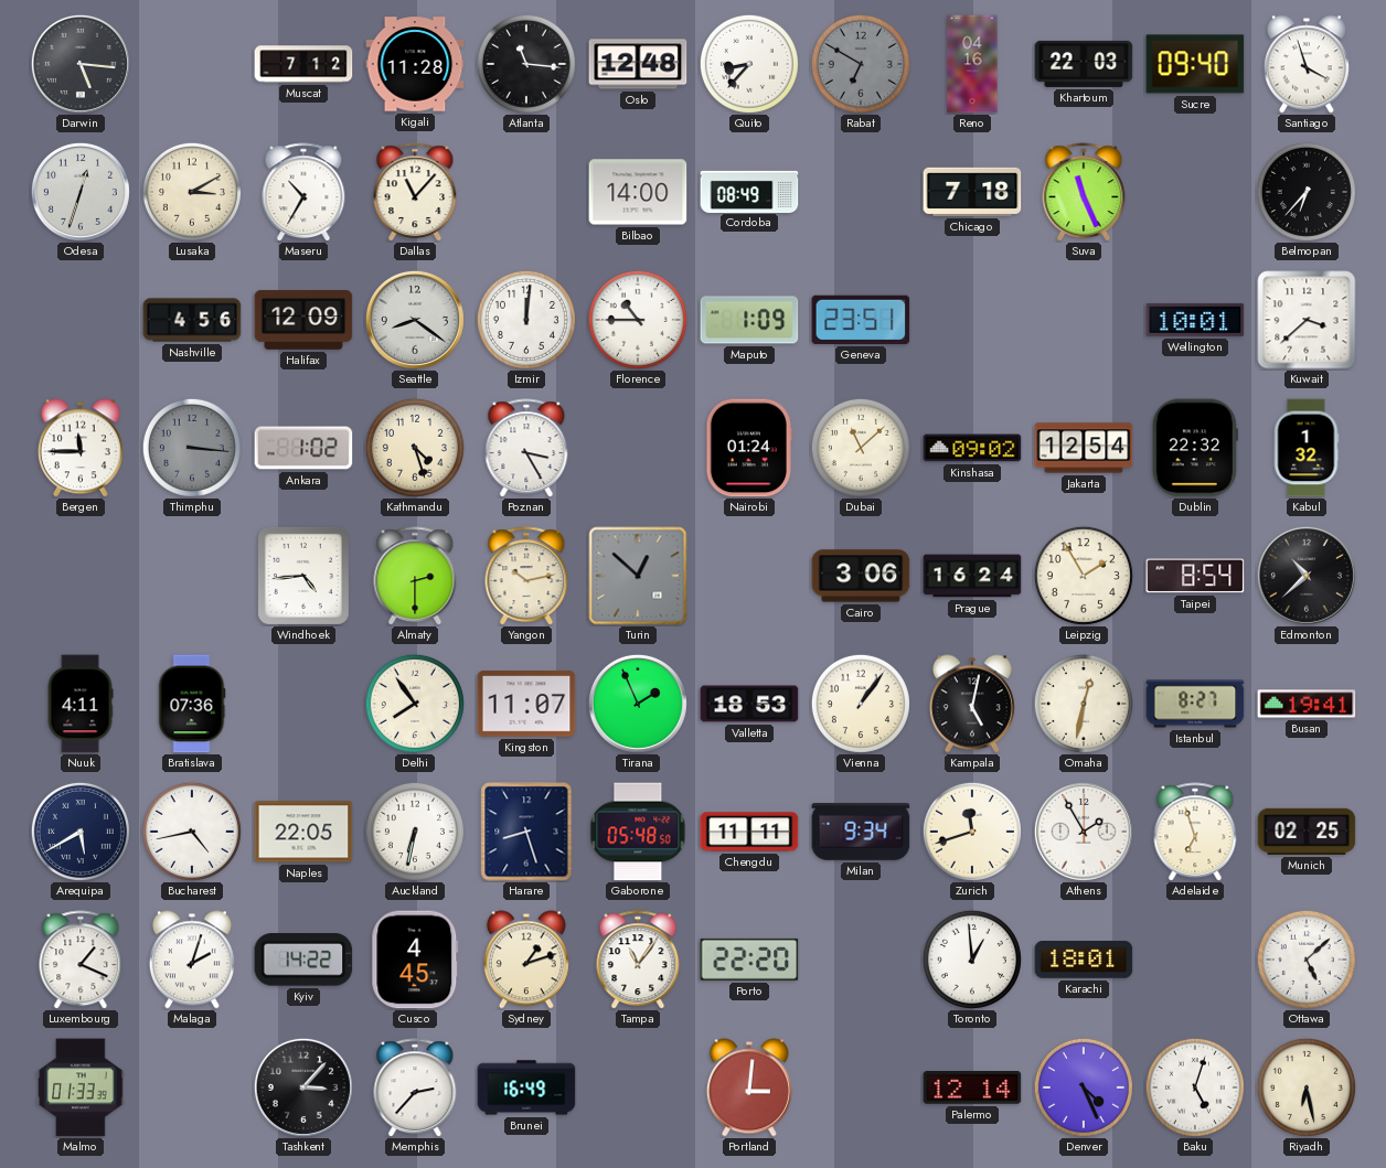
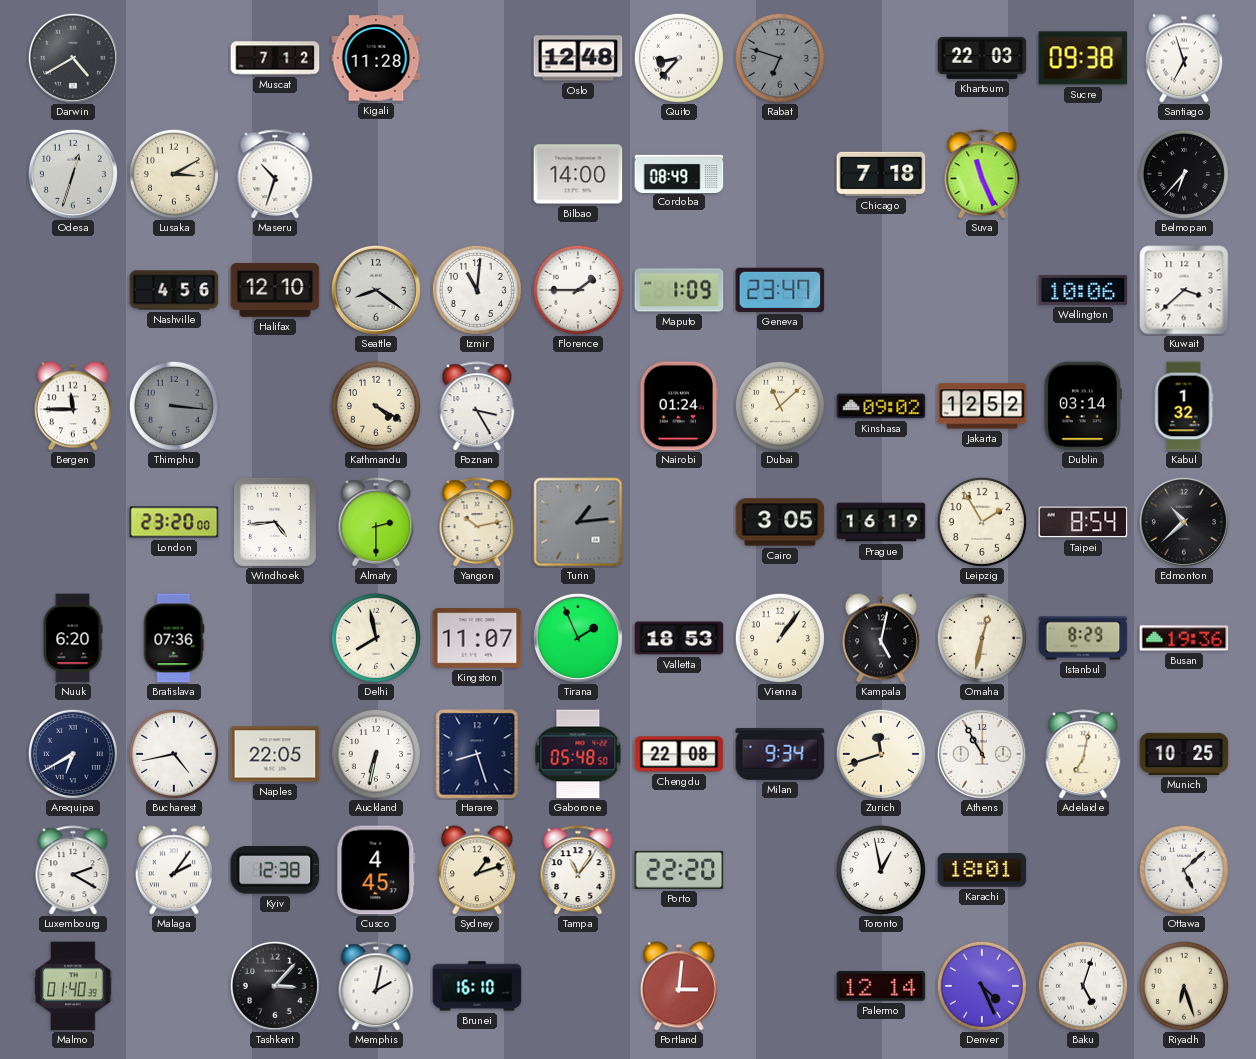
Darwin: 5:16 -> 4:40
Atlanta: 11:16 -> none
Rabat: 6:50 -> 6:48
Reno: 04:16 -> none
Sucre: 09:40 -> 09:38
Santiago: 3:57 -> 6:57
Maseru: 10:35 -> 10:33
Dallas: 11:07 -> none
Halifax: 12:09 -> 12:10
Izmir: 12:01 -> 11:01
Florence: 10:45 -> 1:45
Geneva: 23:51 -> 23:47
Wellington: 10:01 -> 10:06
Ankara: 1:02 -> none
Kathmandu: 4:27 -> 4:20
Jakarta: 12:54 -> 12:52
Dublin: 22:32 -> 03:14
London: none -> 23:20
Turin: 12:52 -> 1:14
Cairo: 3:06 -> 3:05
Prague: 16:24 -> 16:19
Nuuk: 4:11 -> 6:20
Delhi: 7:54 -> 7:58
Istanbul: 8:27 -> 8:29
Busan: 19:41 -> 19:36
Arequipa: 5:40 -> 6:40
Chengdu: 11:11 -> 22:08
Athens: 1:55 -> 10:55
Adelaide: 6:57 -> 7:02
Munich: 02:25 -> 10:25
Luxembourg: 1:19 -> 2:20
Malaga: 2:03 -> 2:06
Kyiv: 14:22 -> 12:38
Toronto: 12:59 -> 12:58
Malmo: 01:33 -> 01:40
Memphis: 2:37 -> 2:02
Brunei: 16:49 -> 16:10
Riyadh: 6:28 -> 6:27
